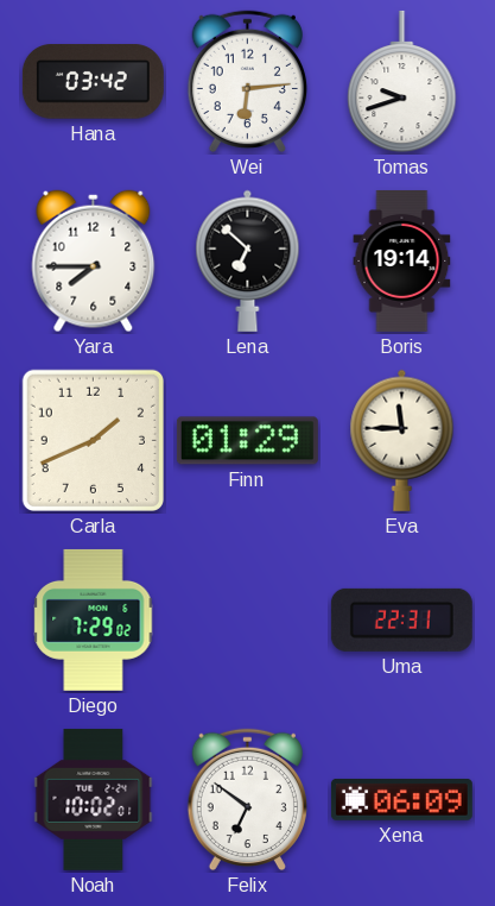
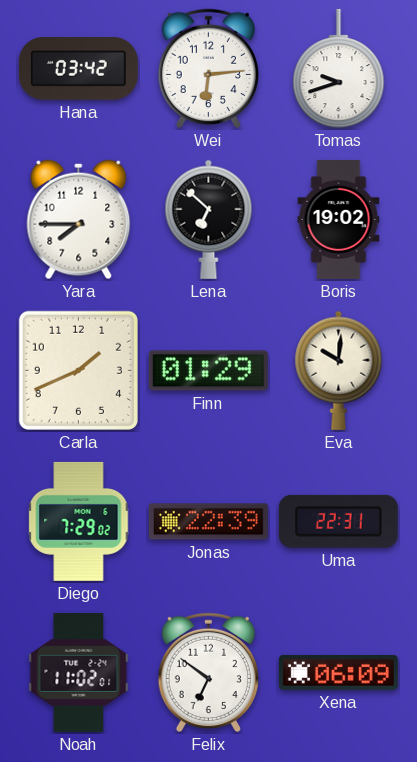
Boris: 19:14 -> 19:02
Eva: 11:45 -> 10:01
Jonas: none -> 22:39
Noah: 10:02 -> 11:02
